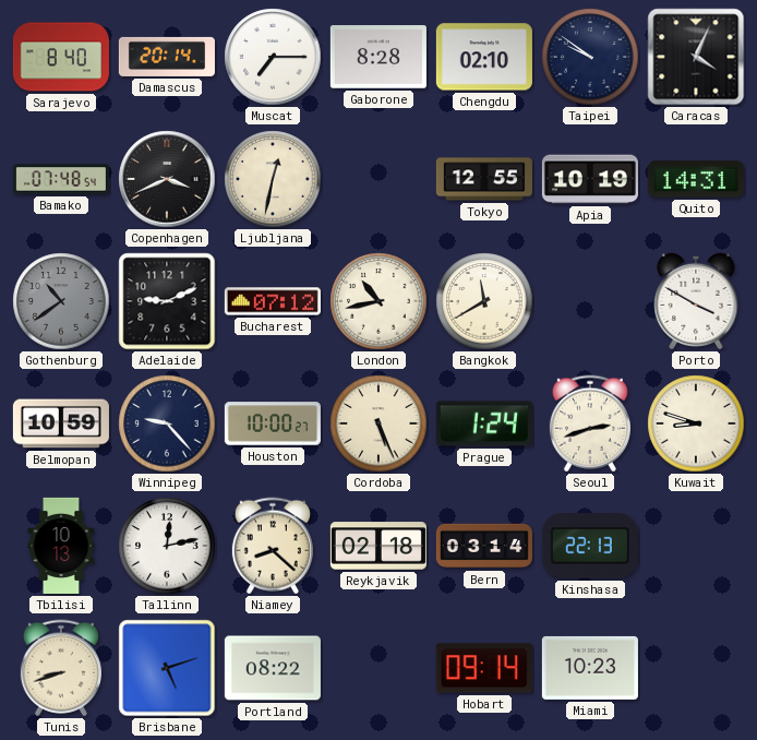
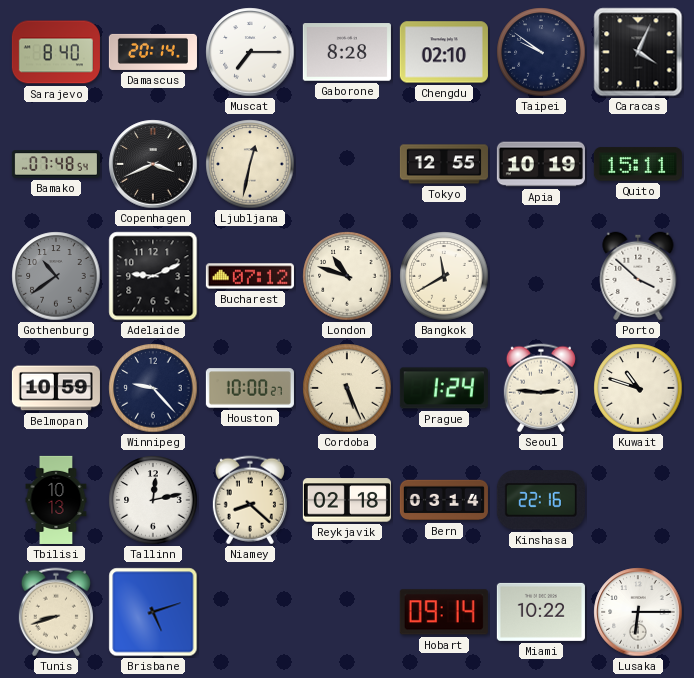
Quito: 14:31 -> 15:11
London: 10:43 -> 10:48
Porto: 3:50 -> 3:52
Seoul: 2:42 -> 2:46
Kuwait: 8:48 -> 10:48
Kinshasa: 22:13 -> 22:16
Portland: 08:22 -> none
Miami: 10:23 -> 10:22
Lusaka: none -> 6:15
